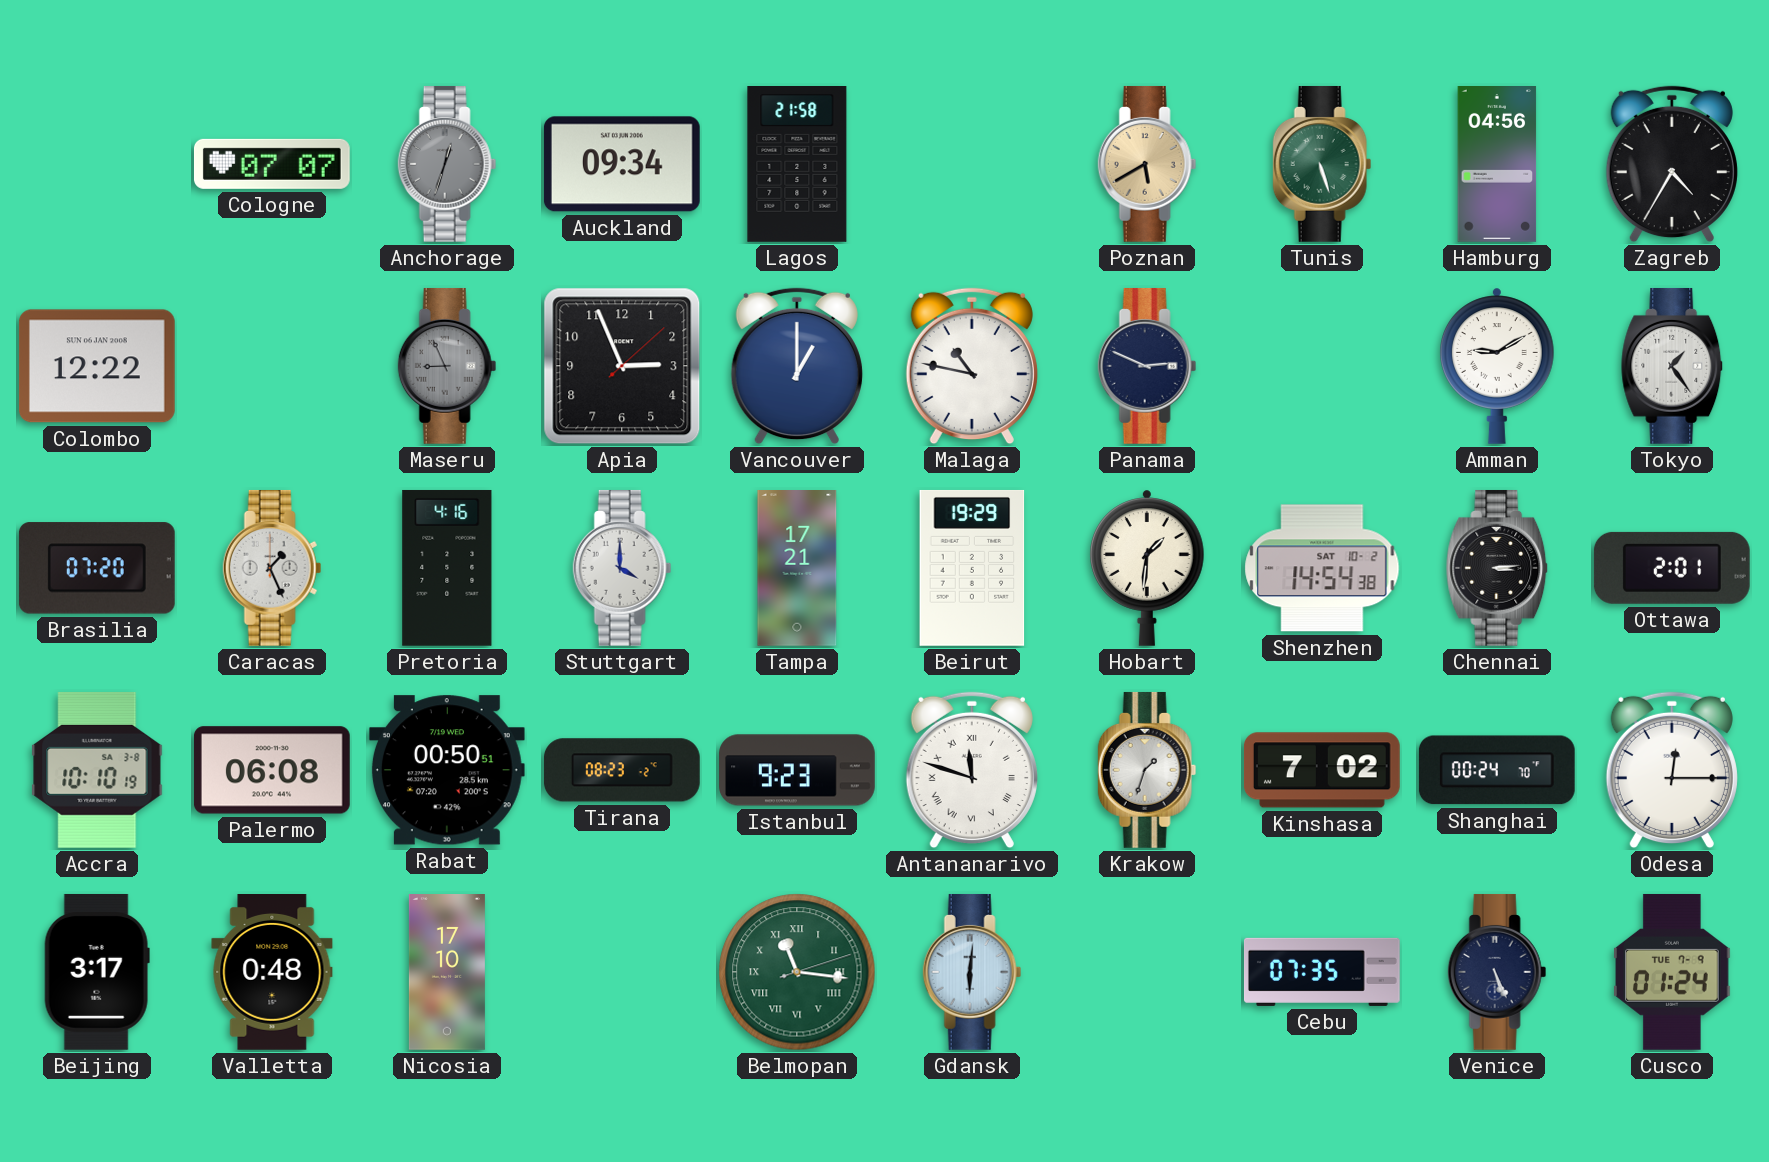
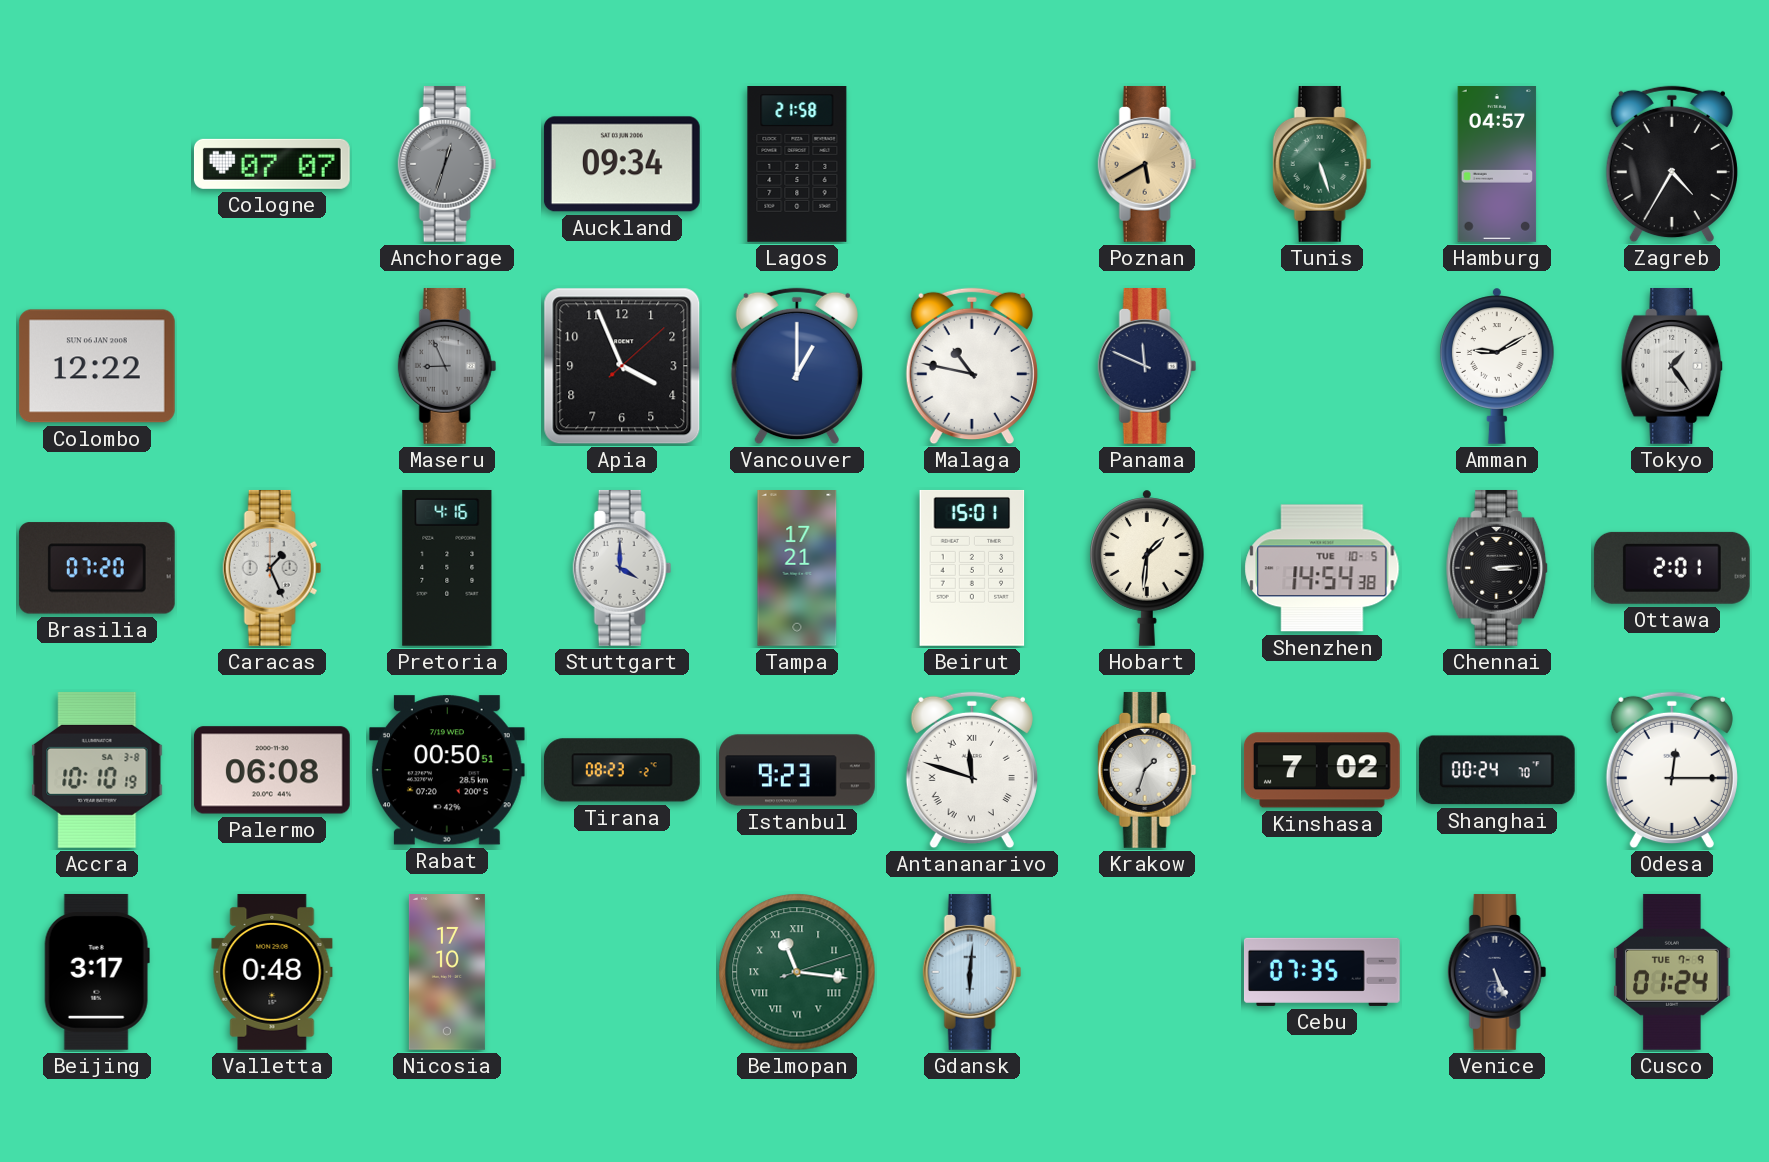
Hamburg: 04:56 -> 04:57
Apia: 2:56 -> 3:56
Panama: 2:49 -> 11:49
Beirut: 19:29 -> 15:01
Shenzhen date: SAT 10-2 -> TUE 10-5
